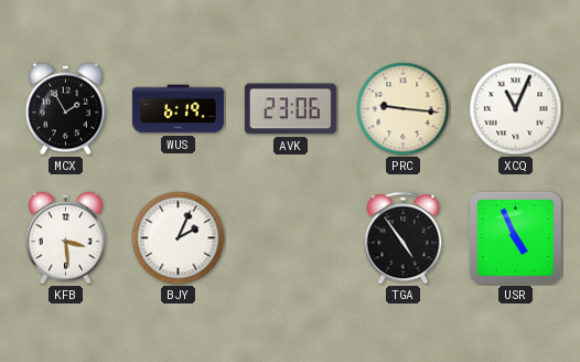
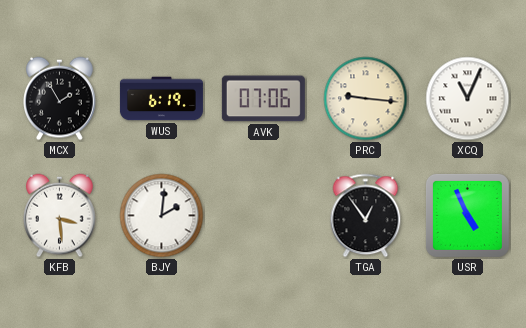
AVK: 23:06 -> 07:06
BJY: 2:04 -> 2:01
TGA: 4:54 -> 12:54
